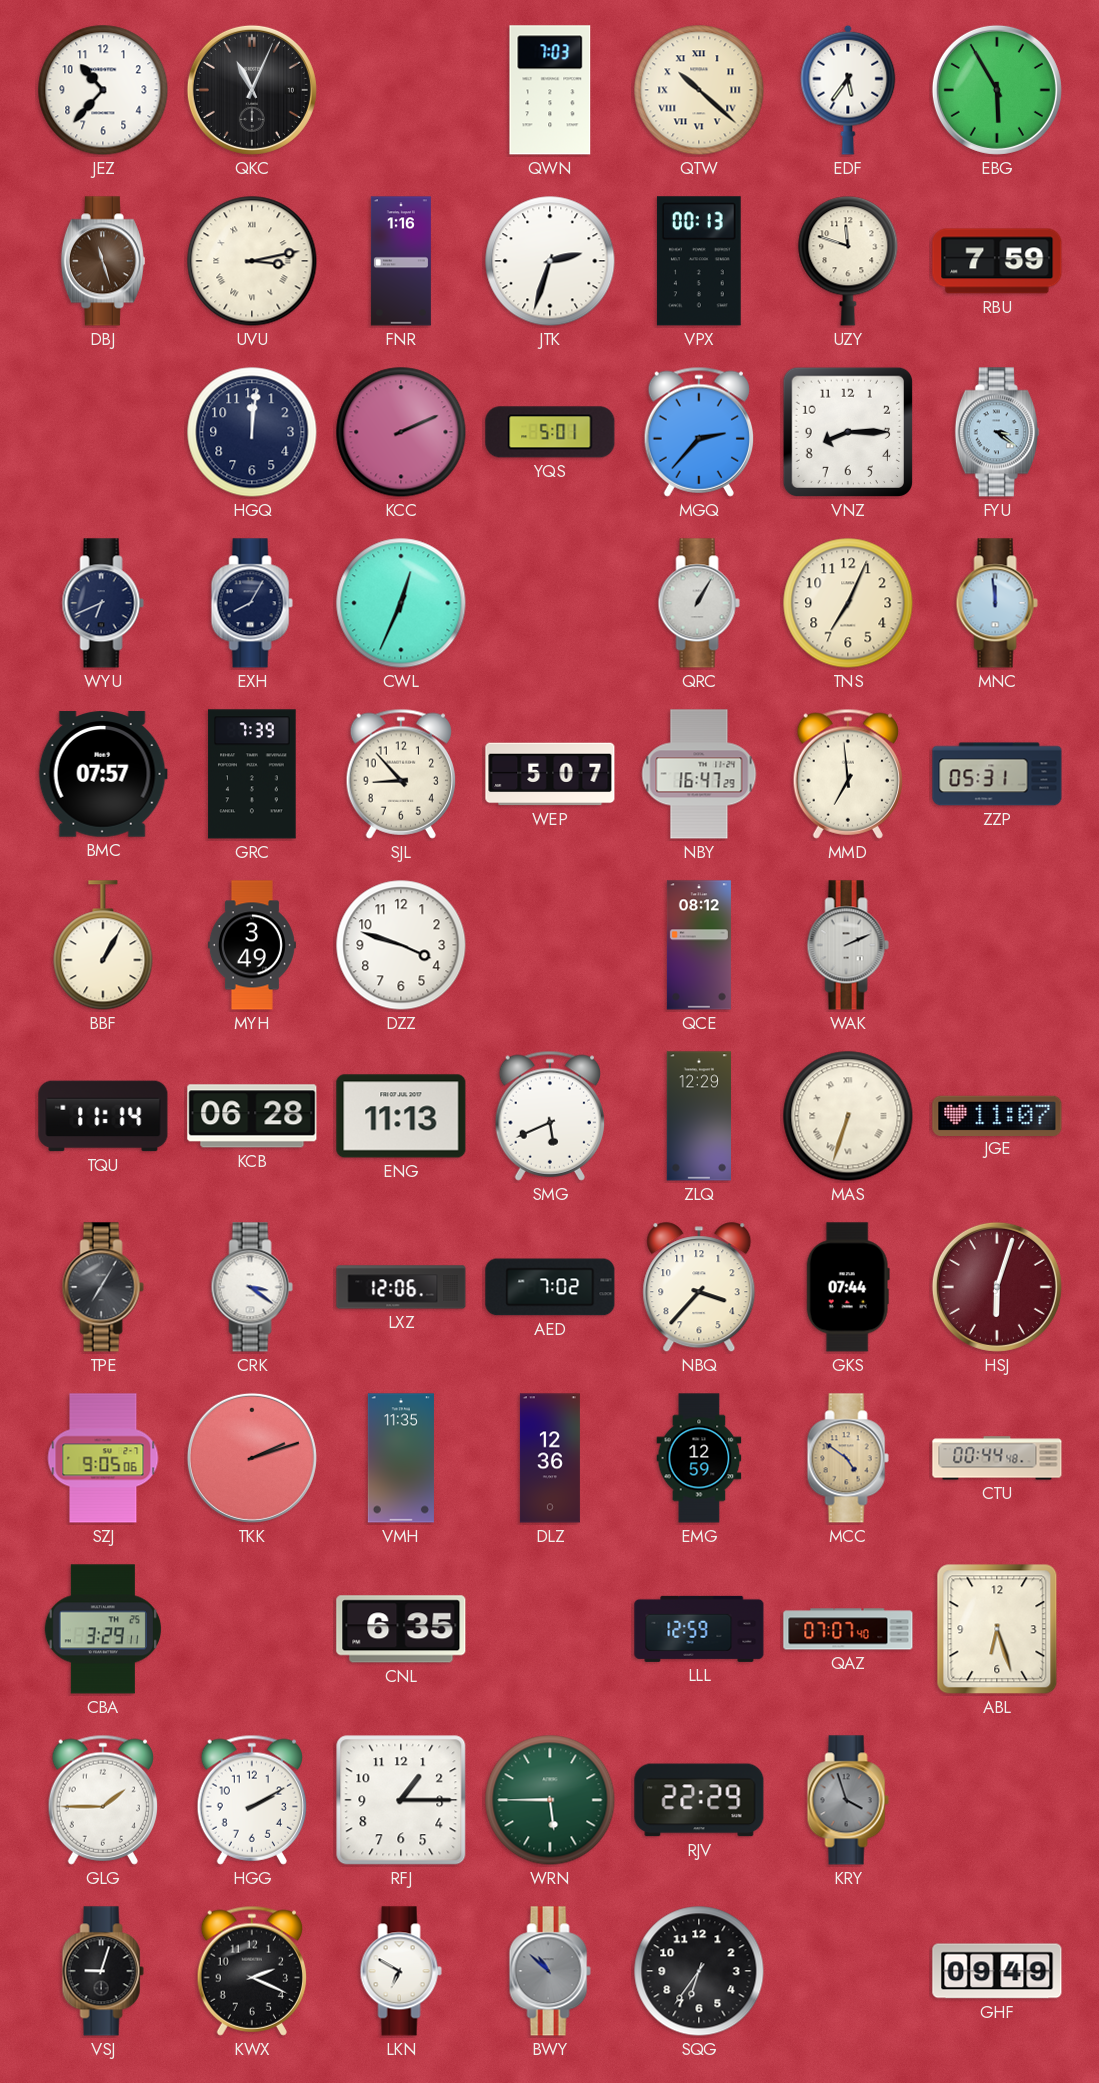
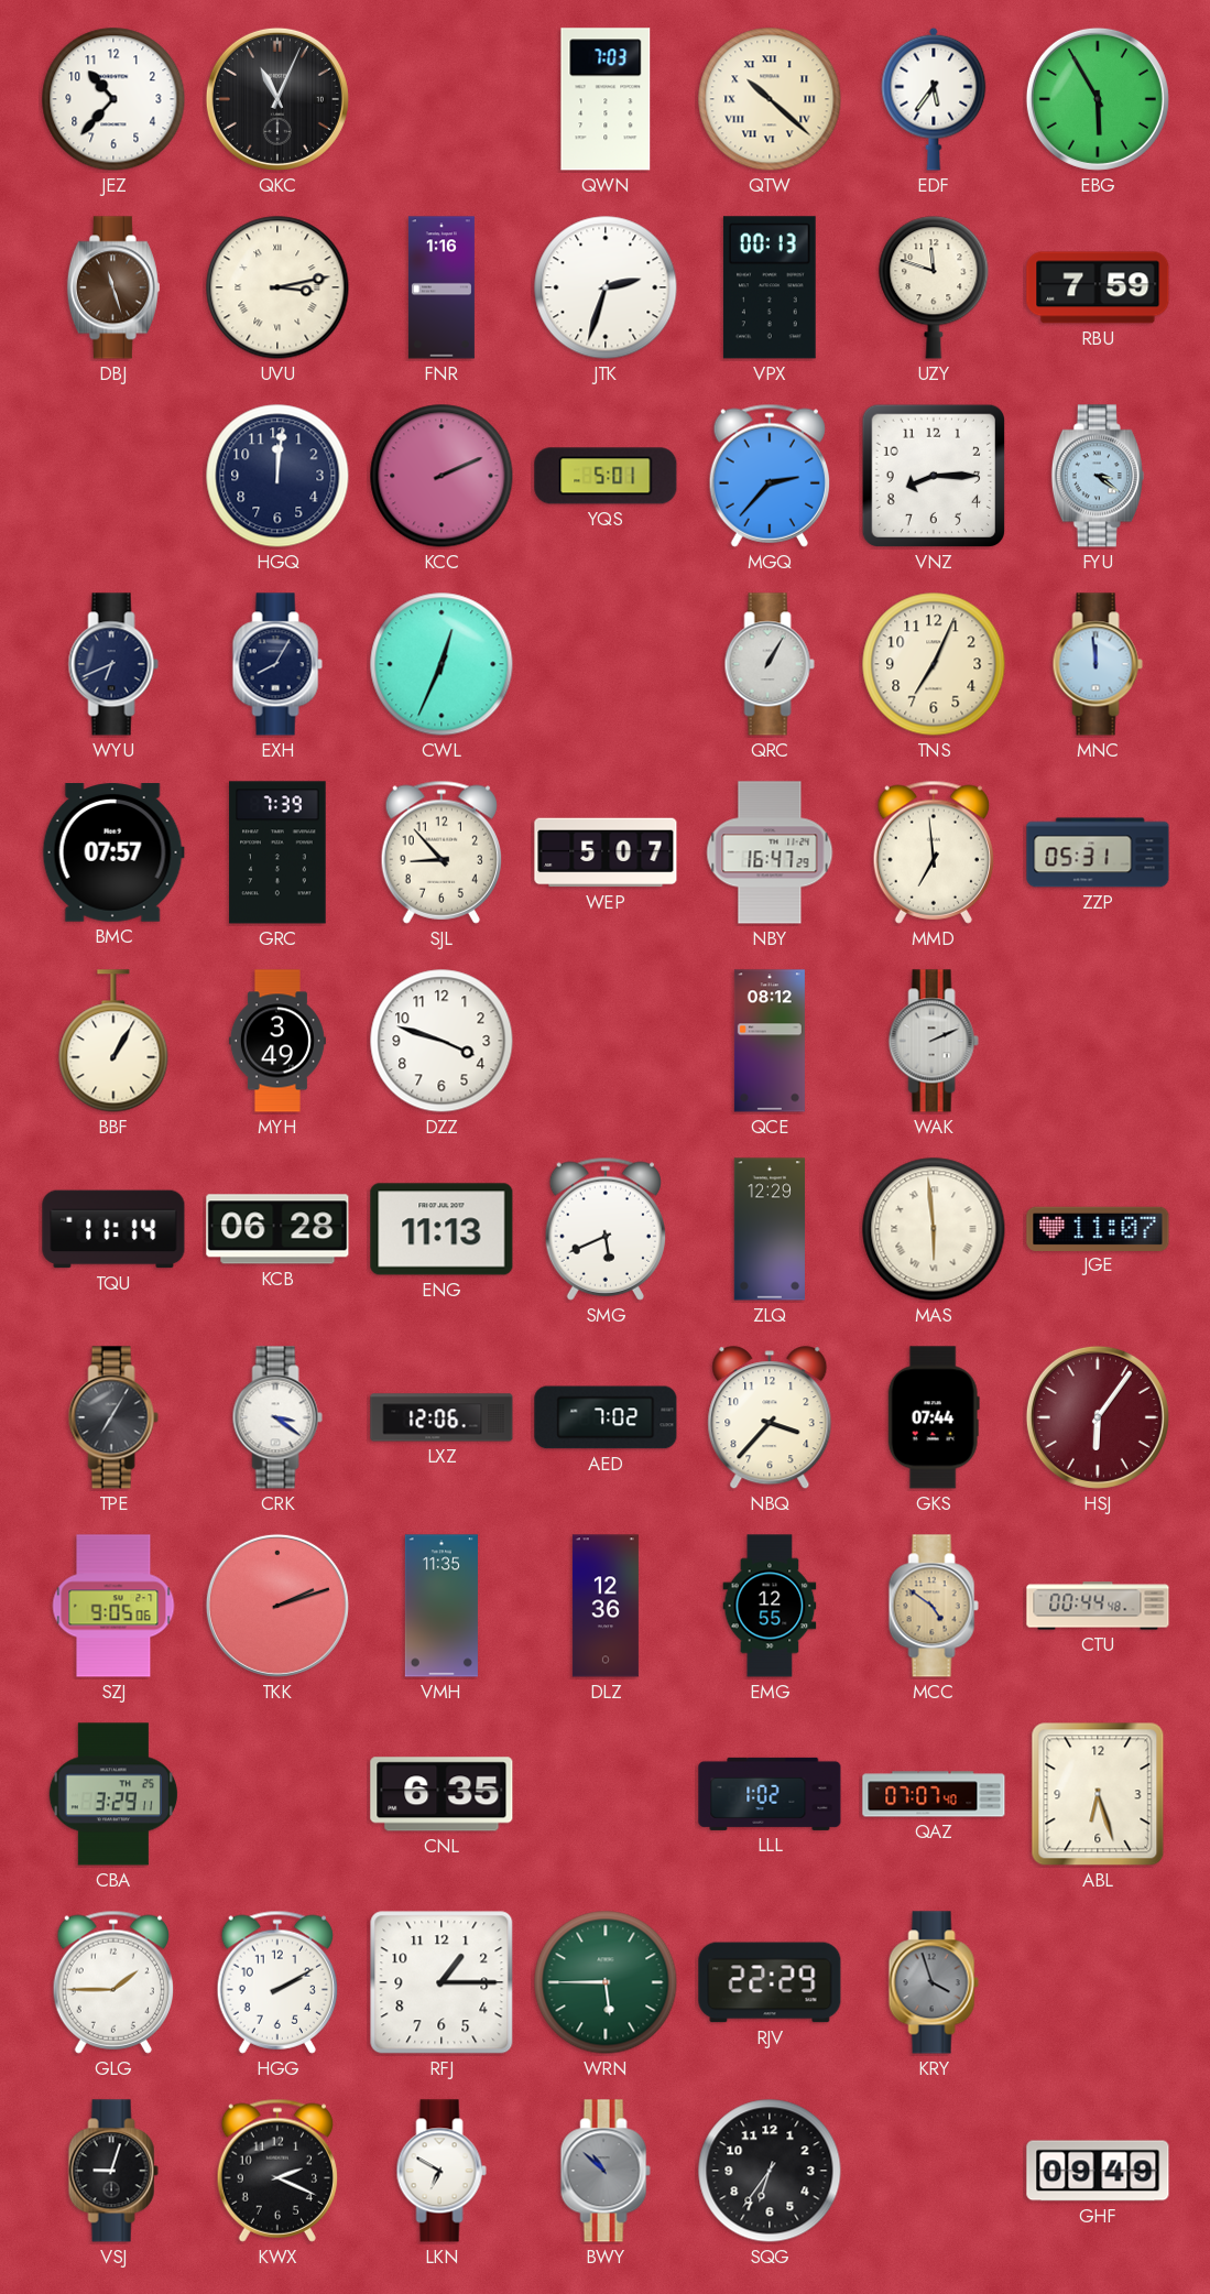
MAS: 6:33 -> 5:59
HSJ: 6:03 -> 6:06
EMG: 12:59 -> 12:55
LLL: 12:59 -> 1:02
